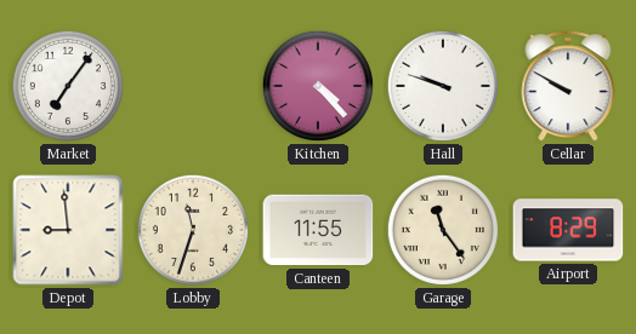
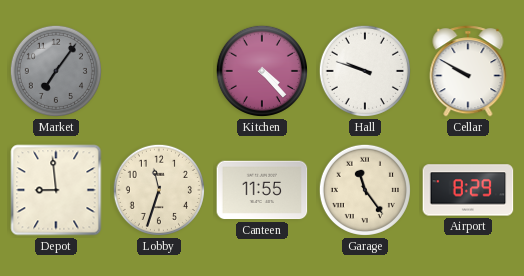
Market dial: white -> grey
